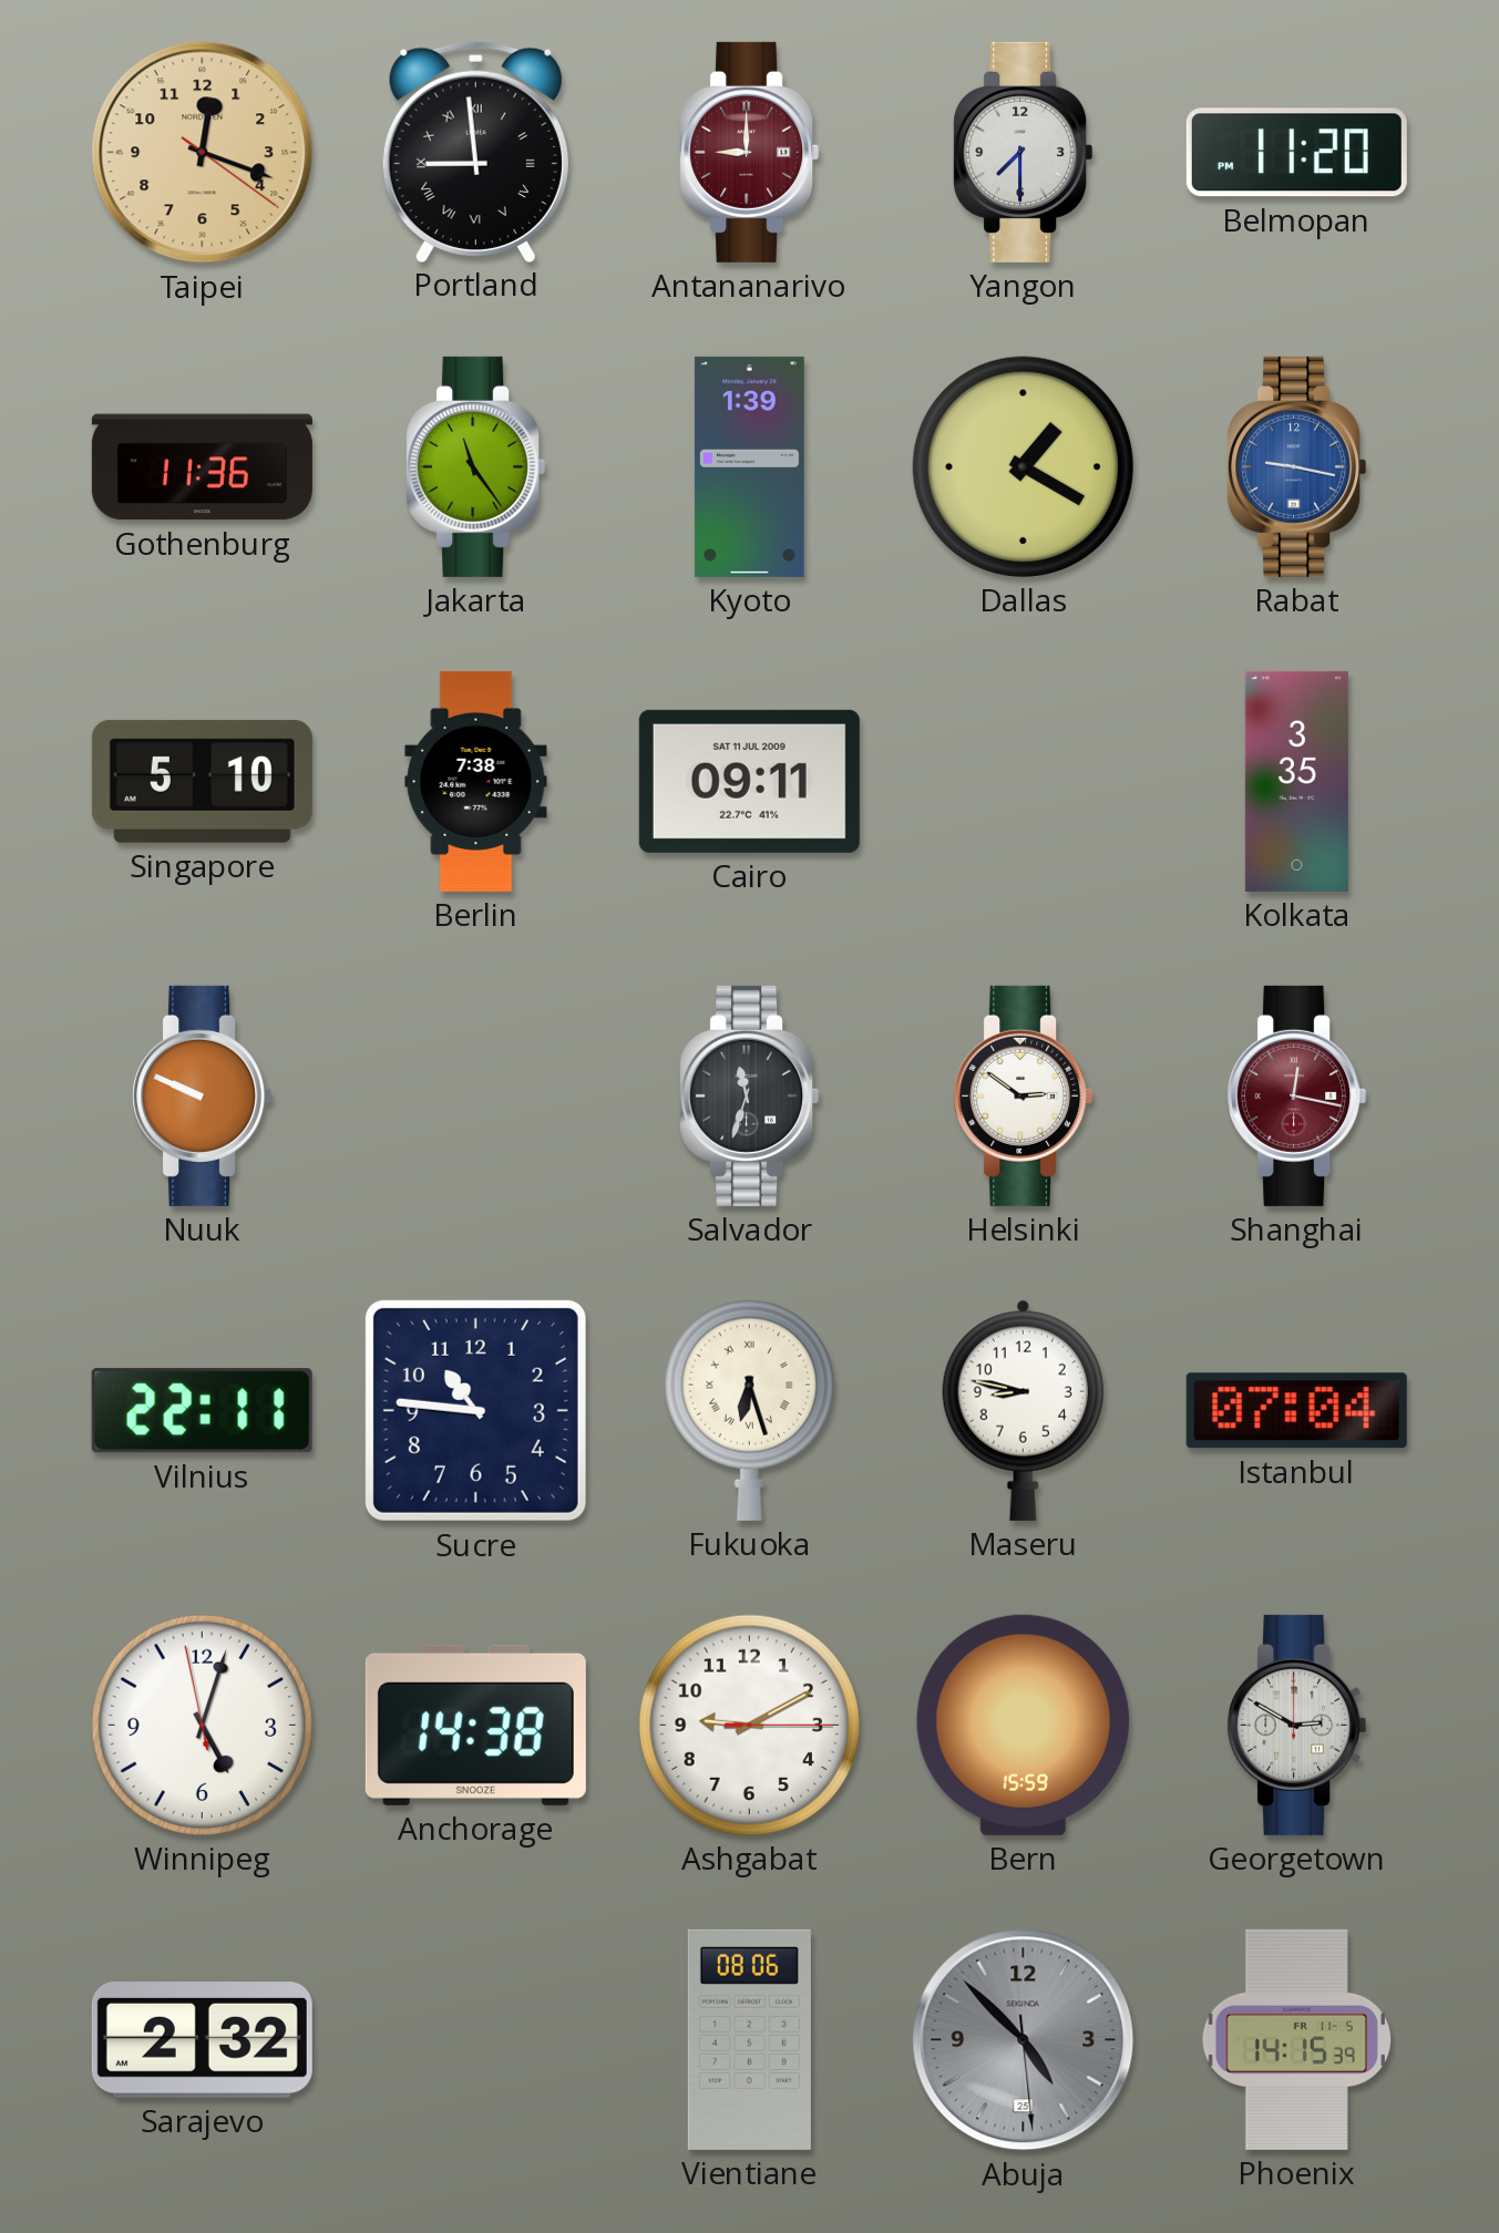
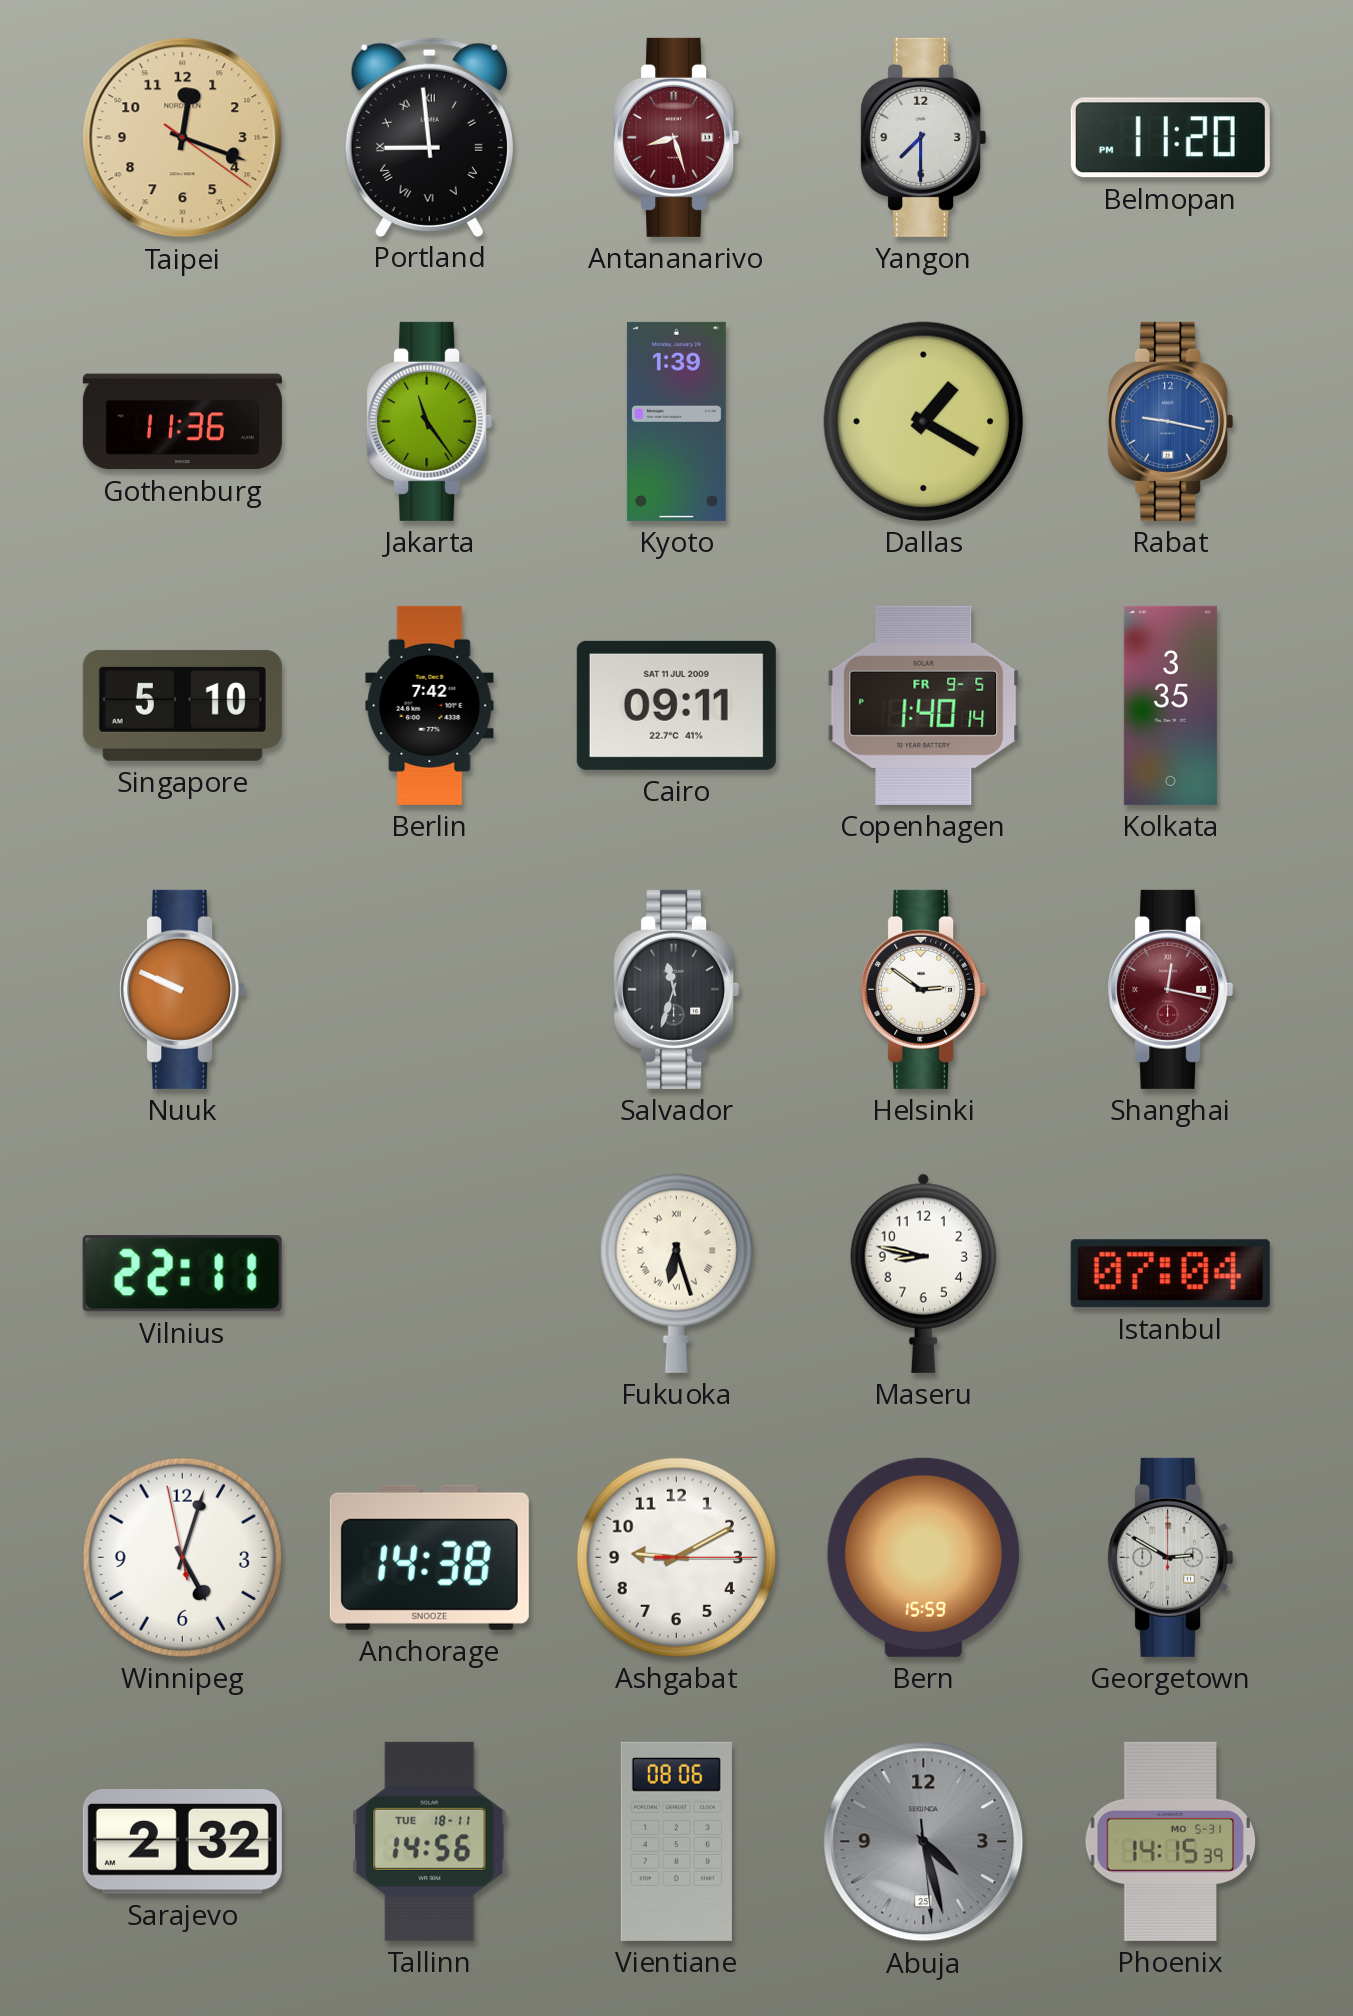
Antananarivo: 9:00 -> 8:27
Berlin: 7:38 -> 7:42
Copenhagen: none -> 1:40
Sucre: 10:46 -> none
Tallinn: none -> 14:56
Abuja: 4:52 -> 4:27
Phoenix date: FR 11-5 -> MO 5-31
